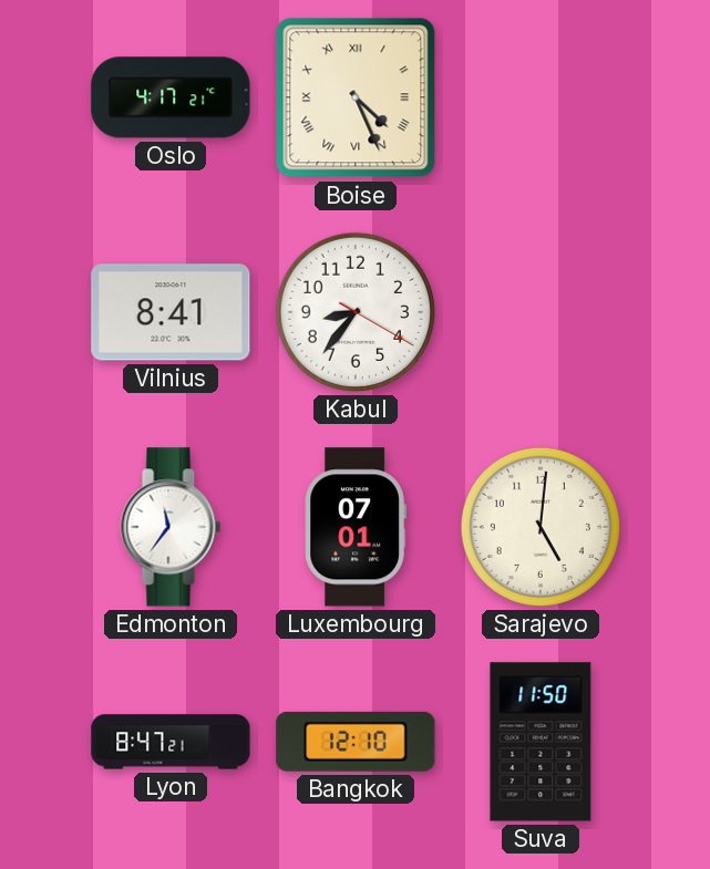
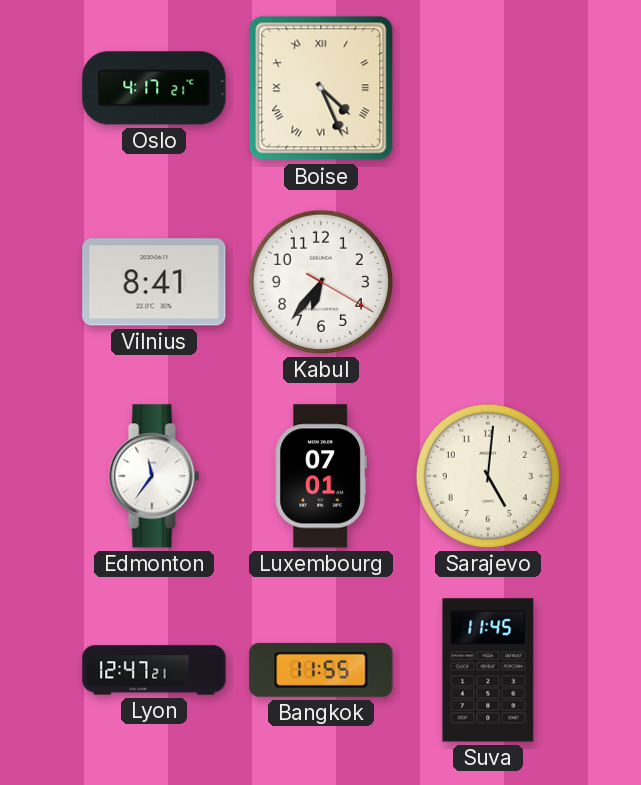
Kabul: 8:36 -> 6:36
Lyon: 8:47 -> 12:47
Bangkok: 12:10 -> 11:55
Suva: 11:50 -> 11:45
